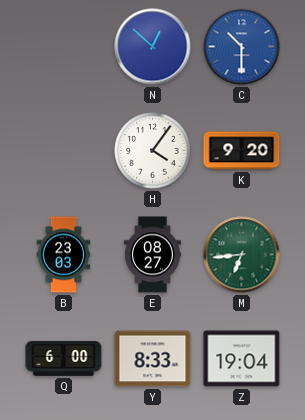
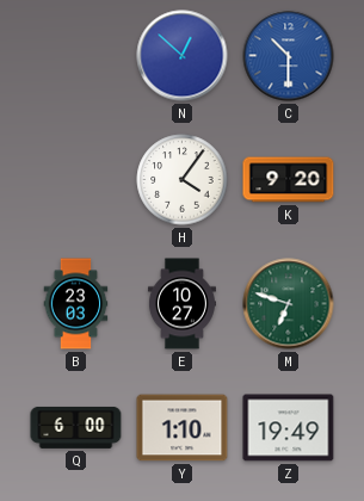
E: 08:27 -> 10:27
M: 6:44 -> 6:48
Y: 8:33 -> 1:10
Z: 19:04 -> 19:49
